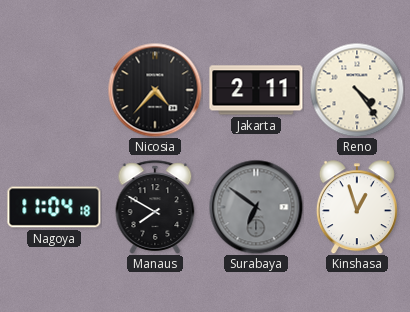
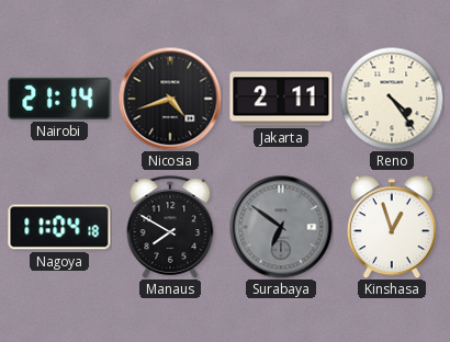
Nairobi: none -> 21:14
Nicosia: 4:37 -> 4:42
